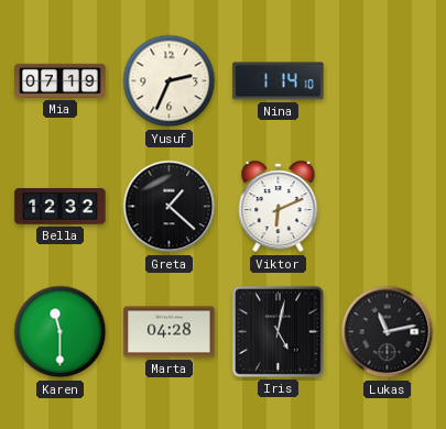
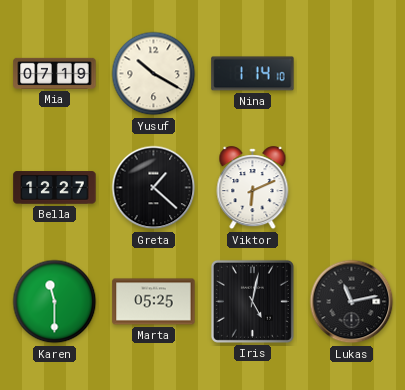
Yusuf: 2:34 -> 10:20
Bella: 12:32 -> 12:27
Marta: 04:28 -> 05:25
